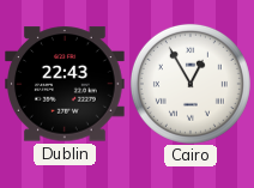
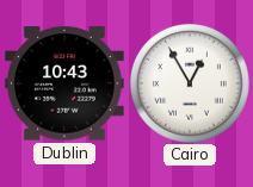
Dublin: 22:43 -> 10:43
